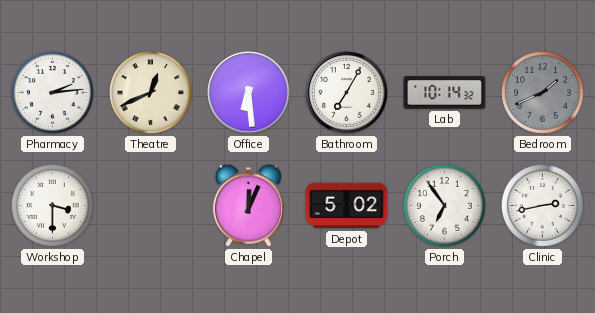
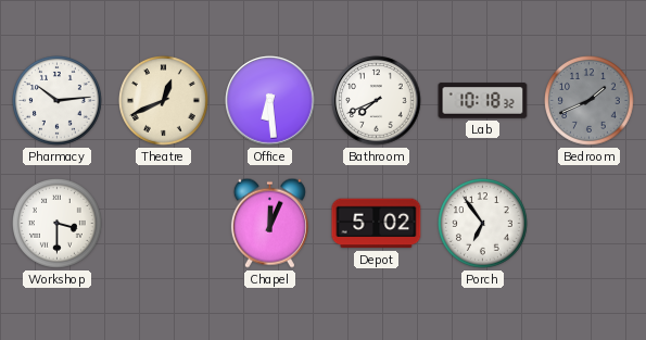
Pharmacy: 2:14 -> 10:14
Bathroom: 7:05 -> 7:41
Lab: 10:14 -> 10:18
Clinic: 2:43 -> none
